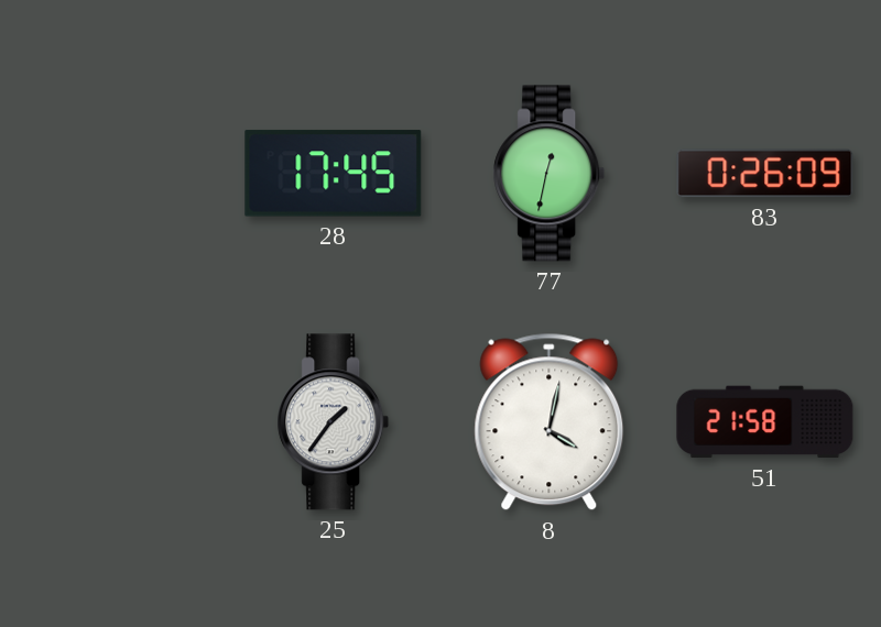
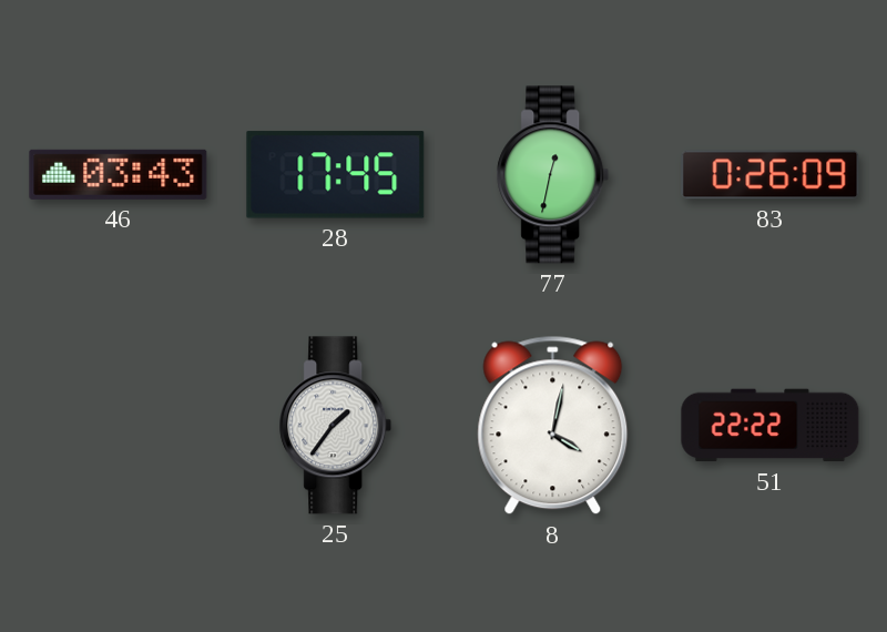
46: none -> 03:43
51: 21:58 -> 22:22
